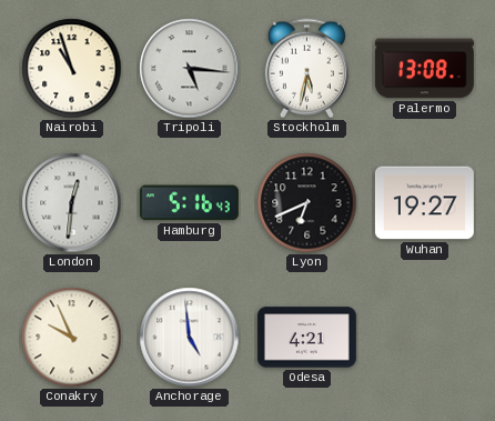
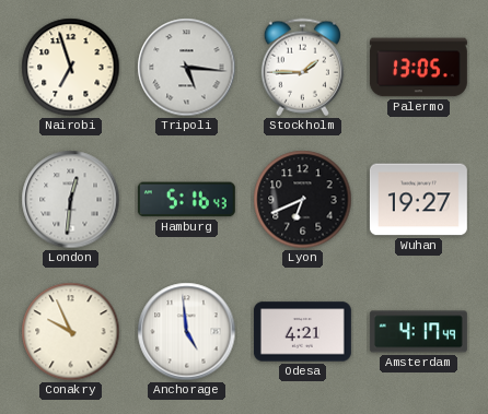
Nairobi: 10:57 -> 6:57
Stockholm: 5:32 -> 1:45
Palermo: 13:08 -> 13:05
Amsterdam: none -> 4:17
